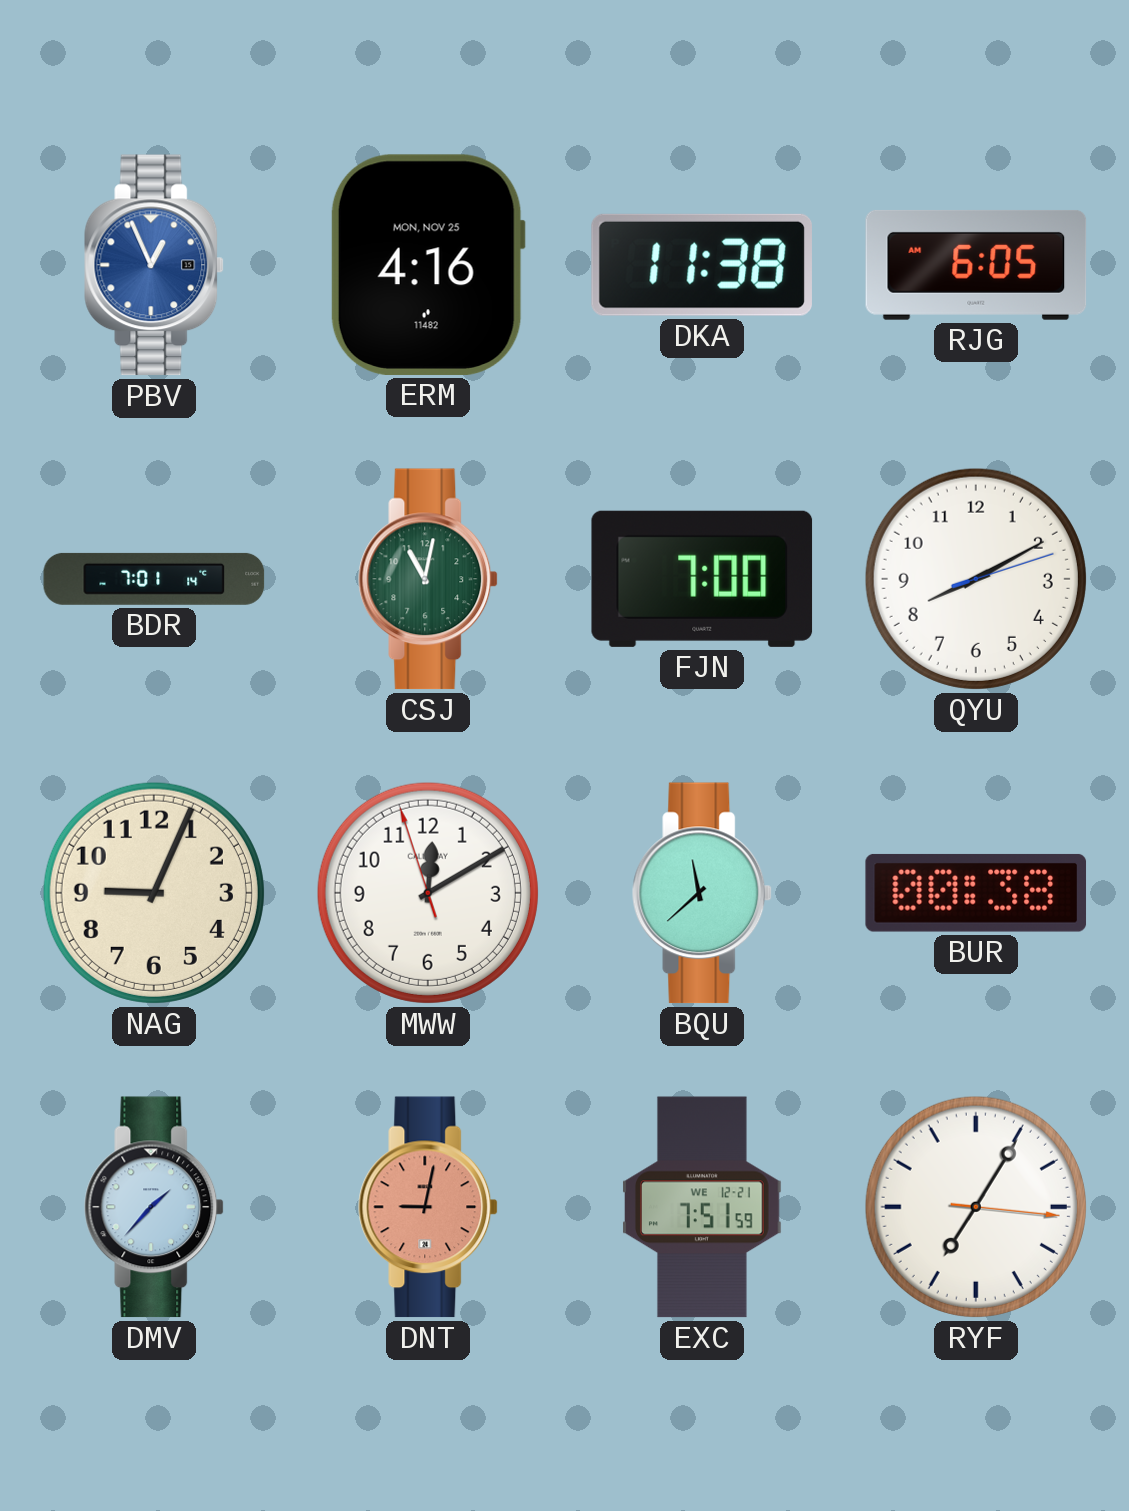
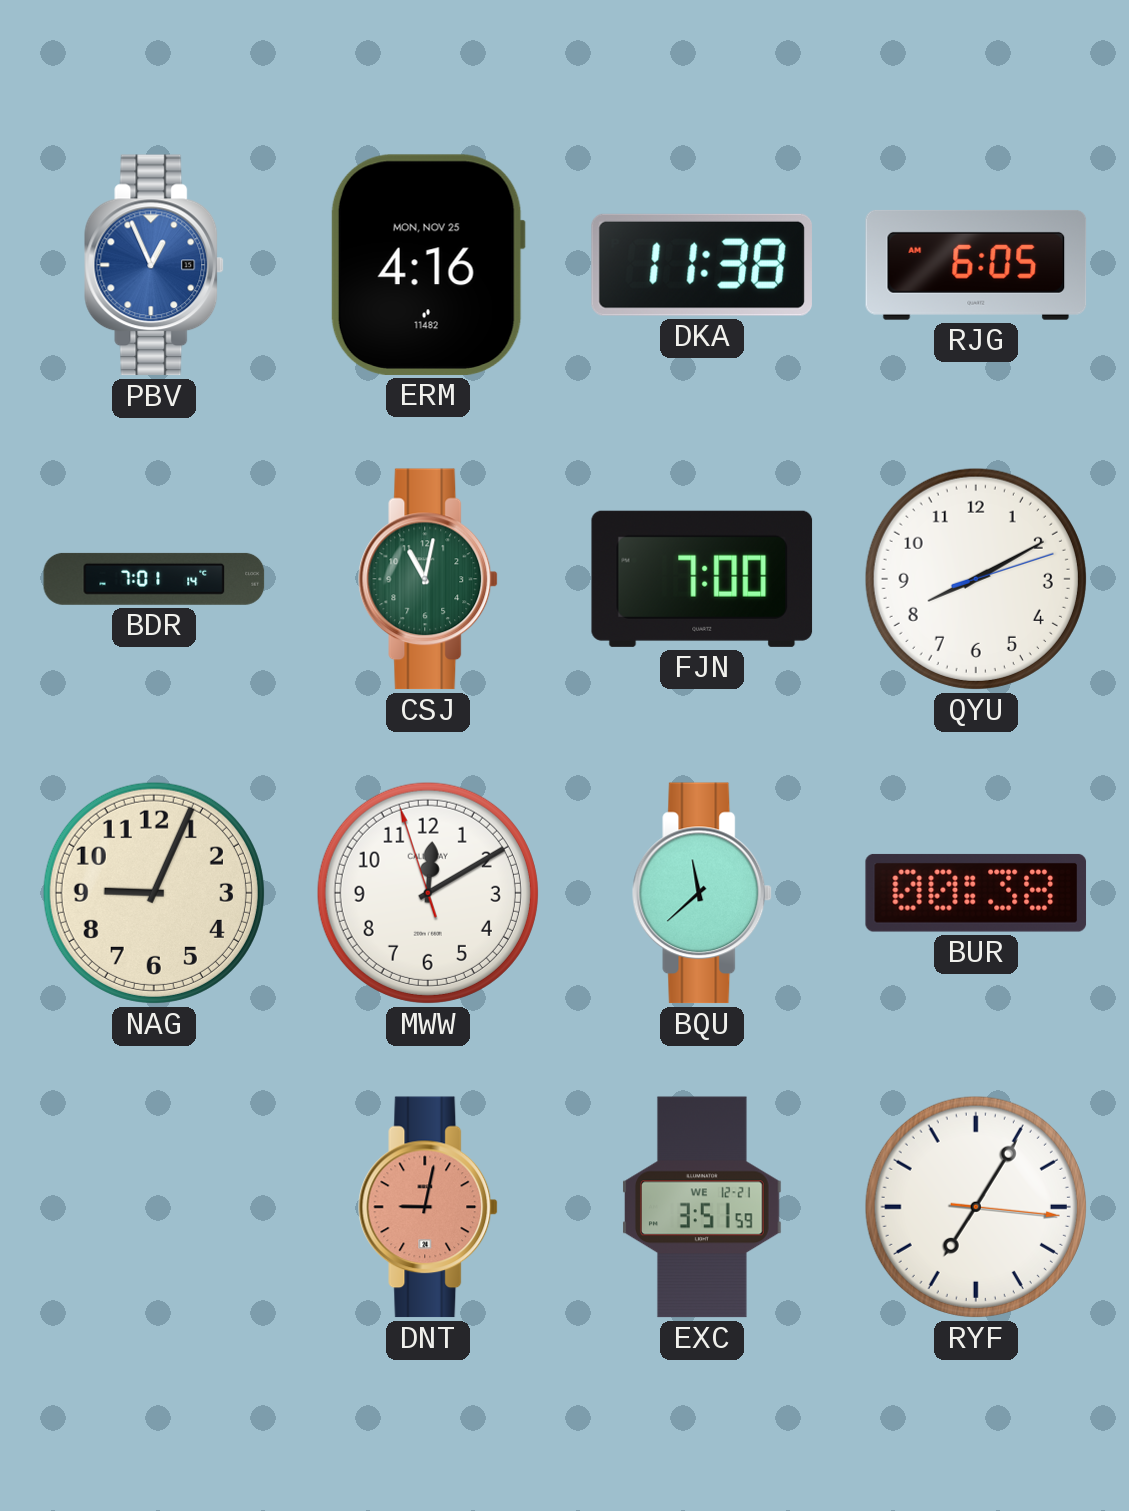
DMV: 1:37 -> none
EXC: 7:51 -> 3:51
